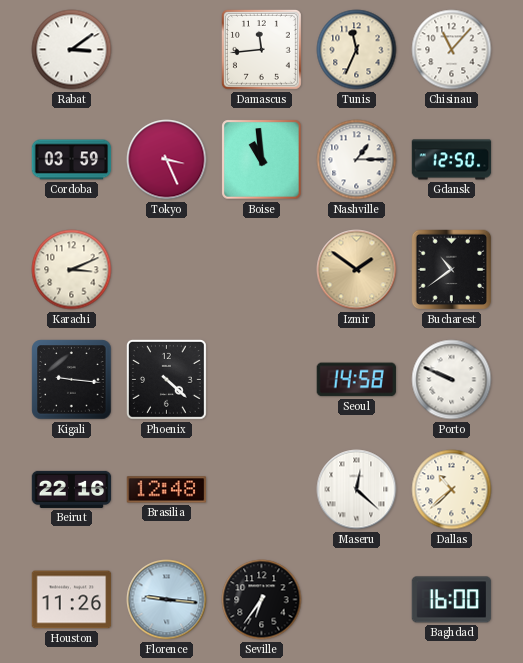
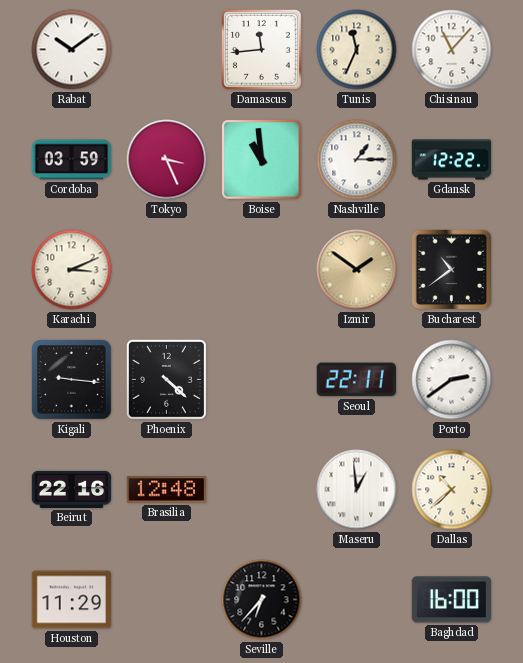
Rabat: 3:09 -> 10:09
Gdansk: 12:50 -> 12:22
Seoul: 14:58 -> 22:11
Porto: 9:49 -> 2:39
Maseru: 12:22 -> 12:59
Houston: 11:26 -> 11:29
Florence: 9:16 -> none
Seville: 6:36 -> 6:37
